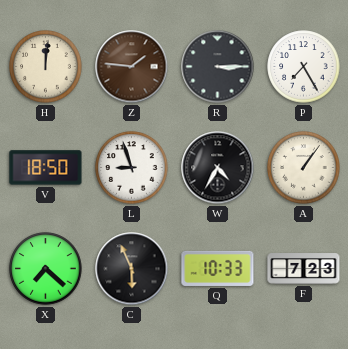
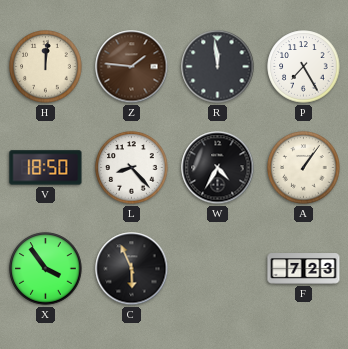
R: 3:15 -> 11:59
L: 8:57 -> 8:23
X: 7:22 -> 3:54
Q: 10:33 -> none
